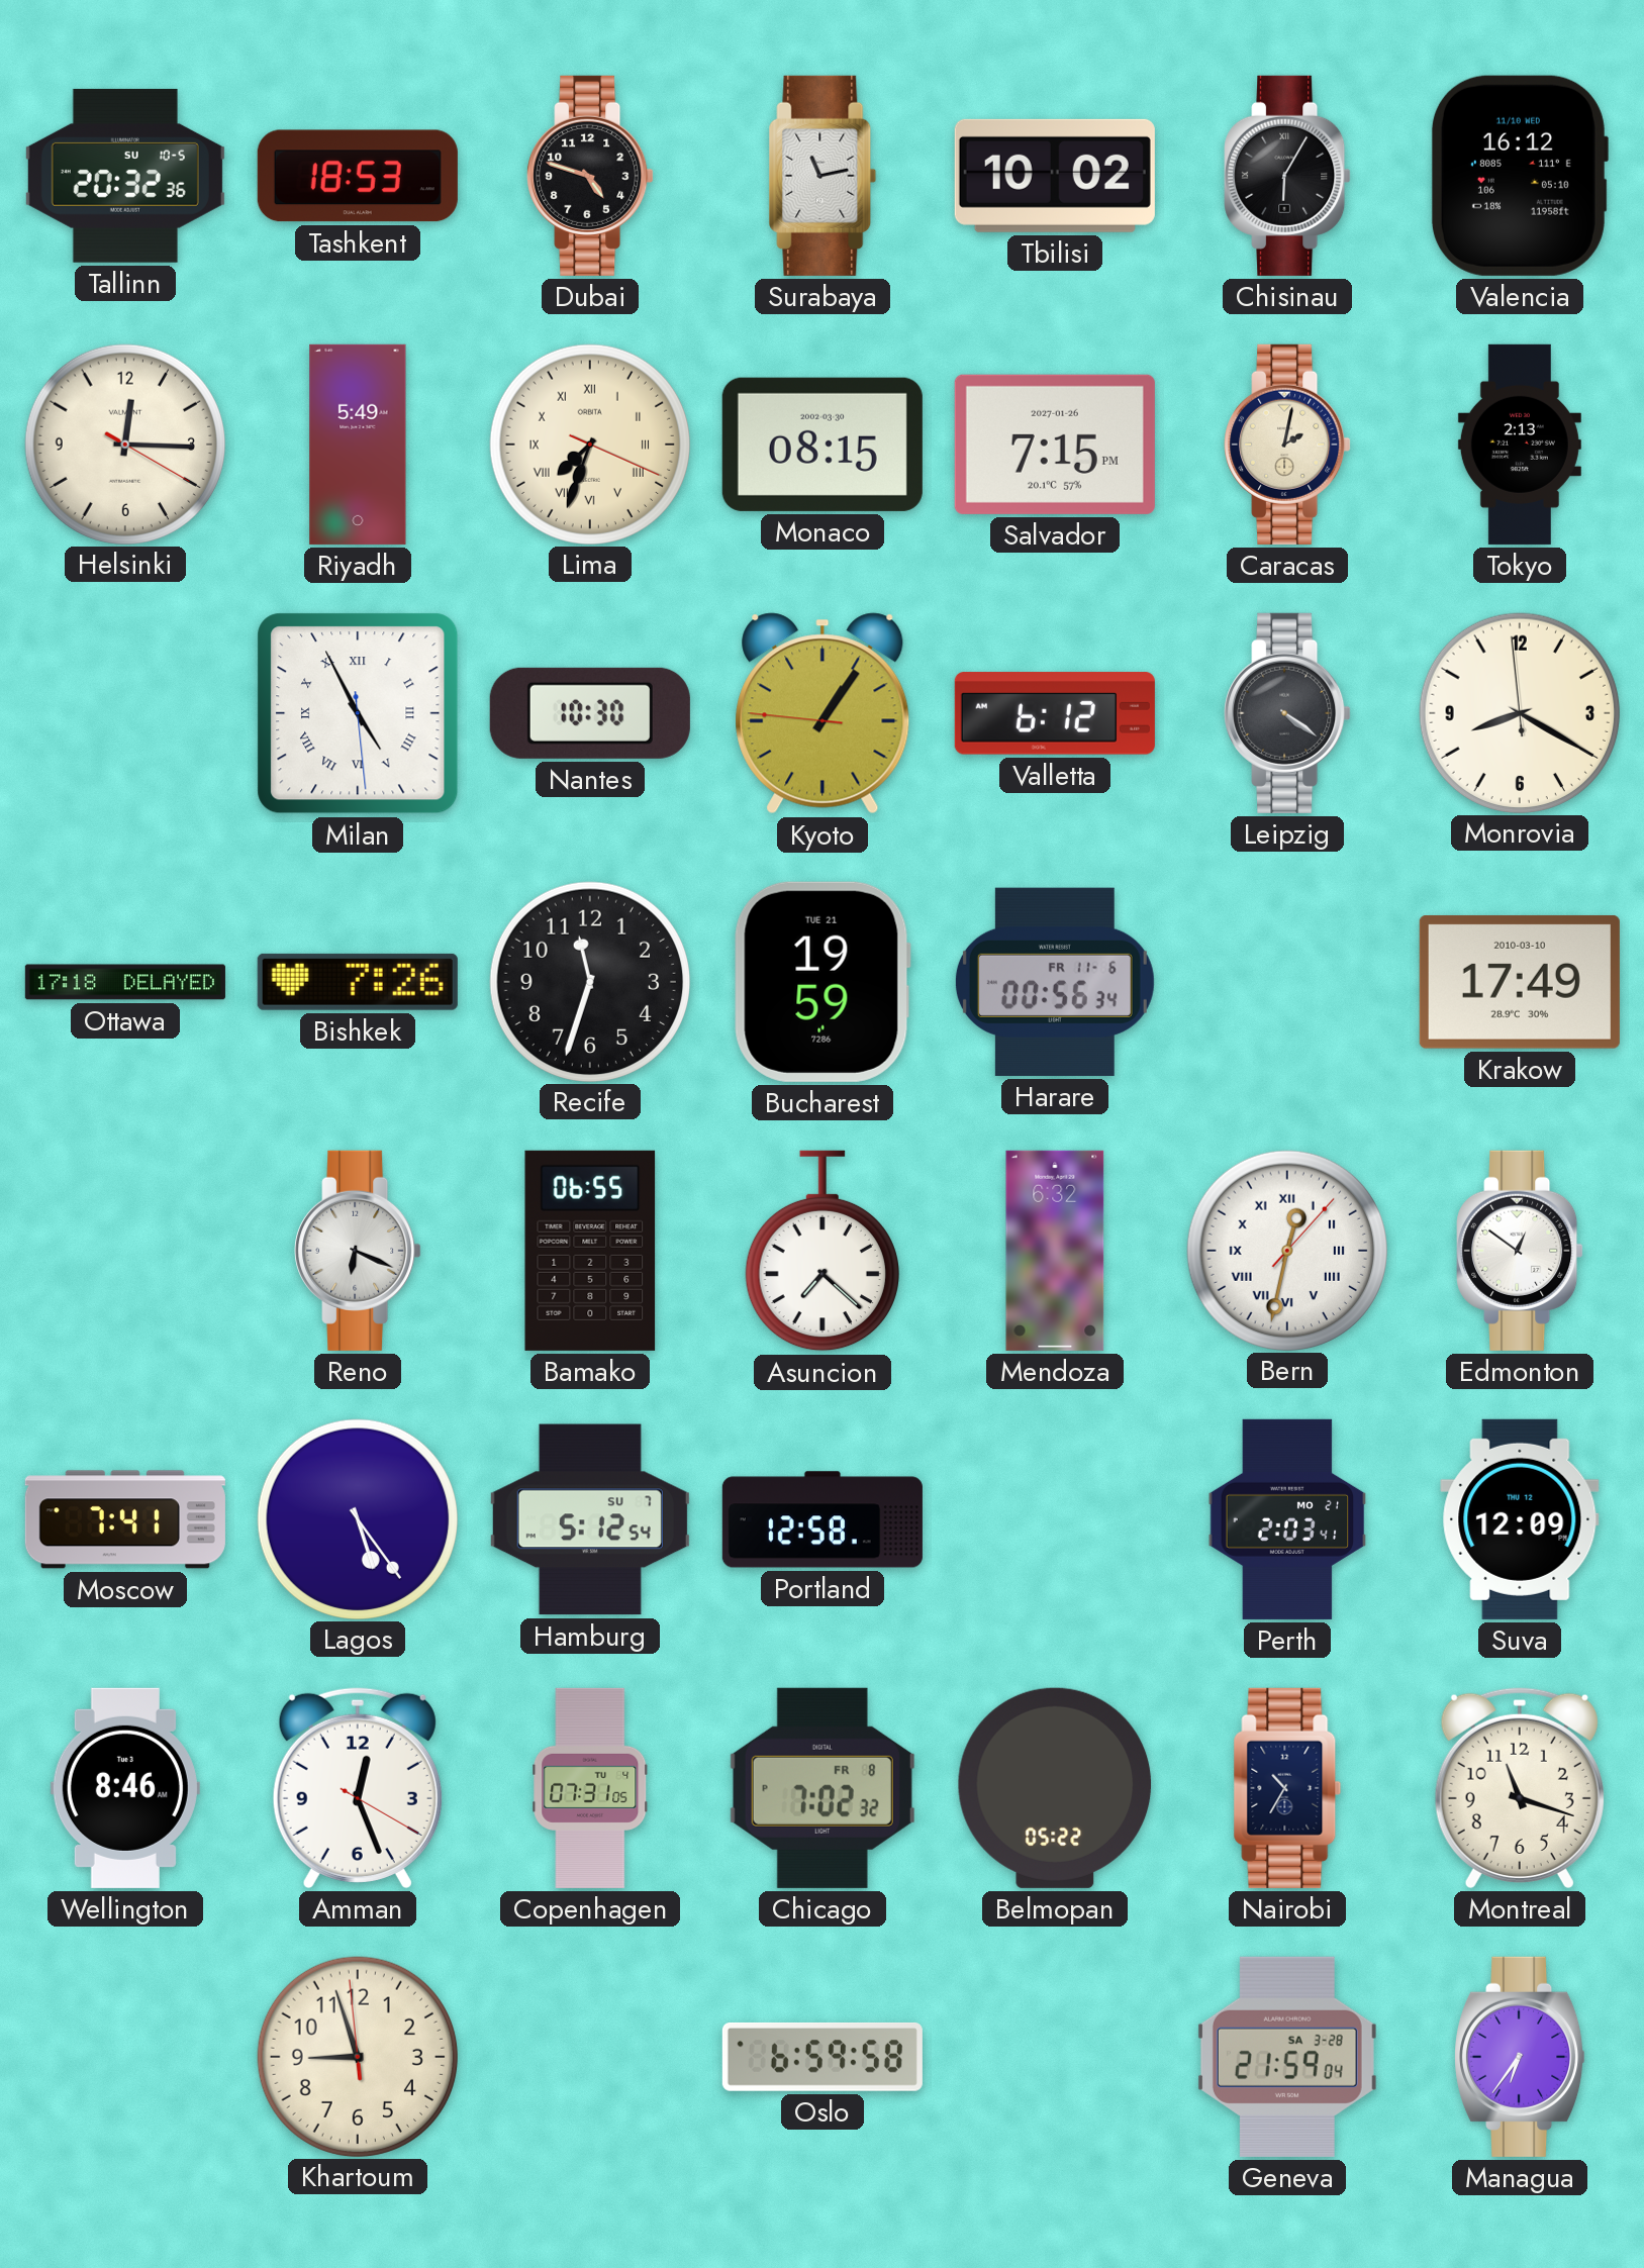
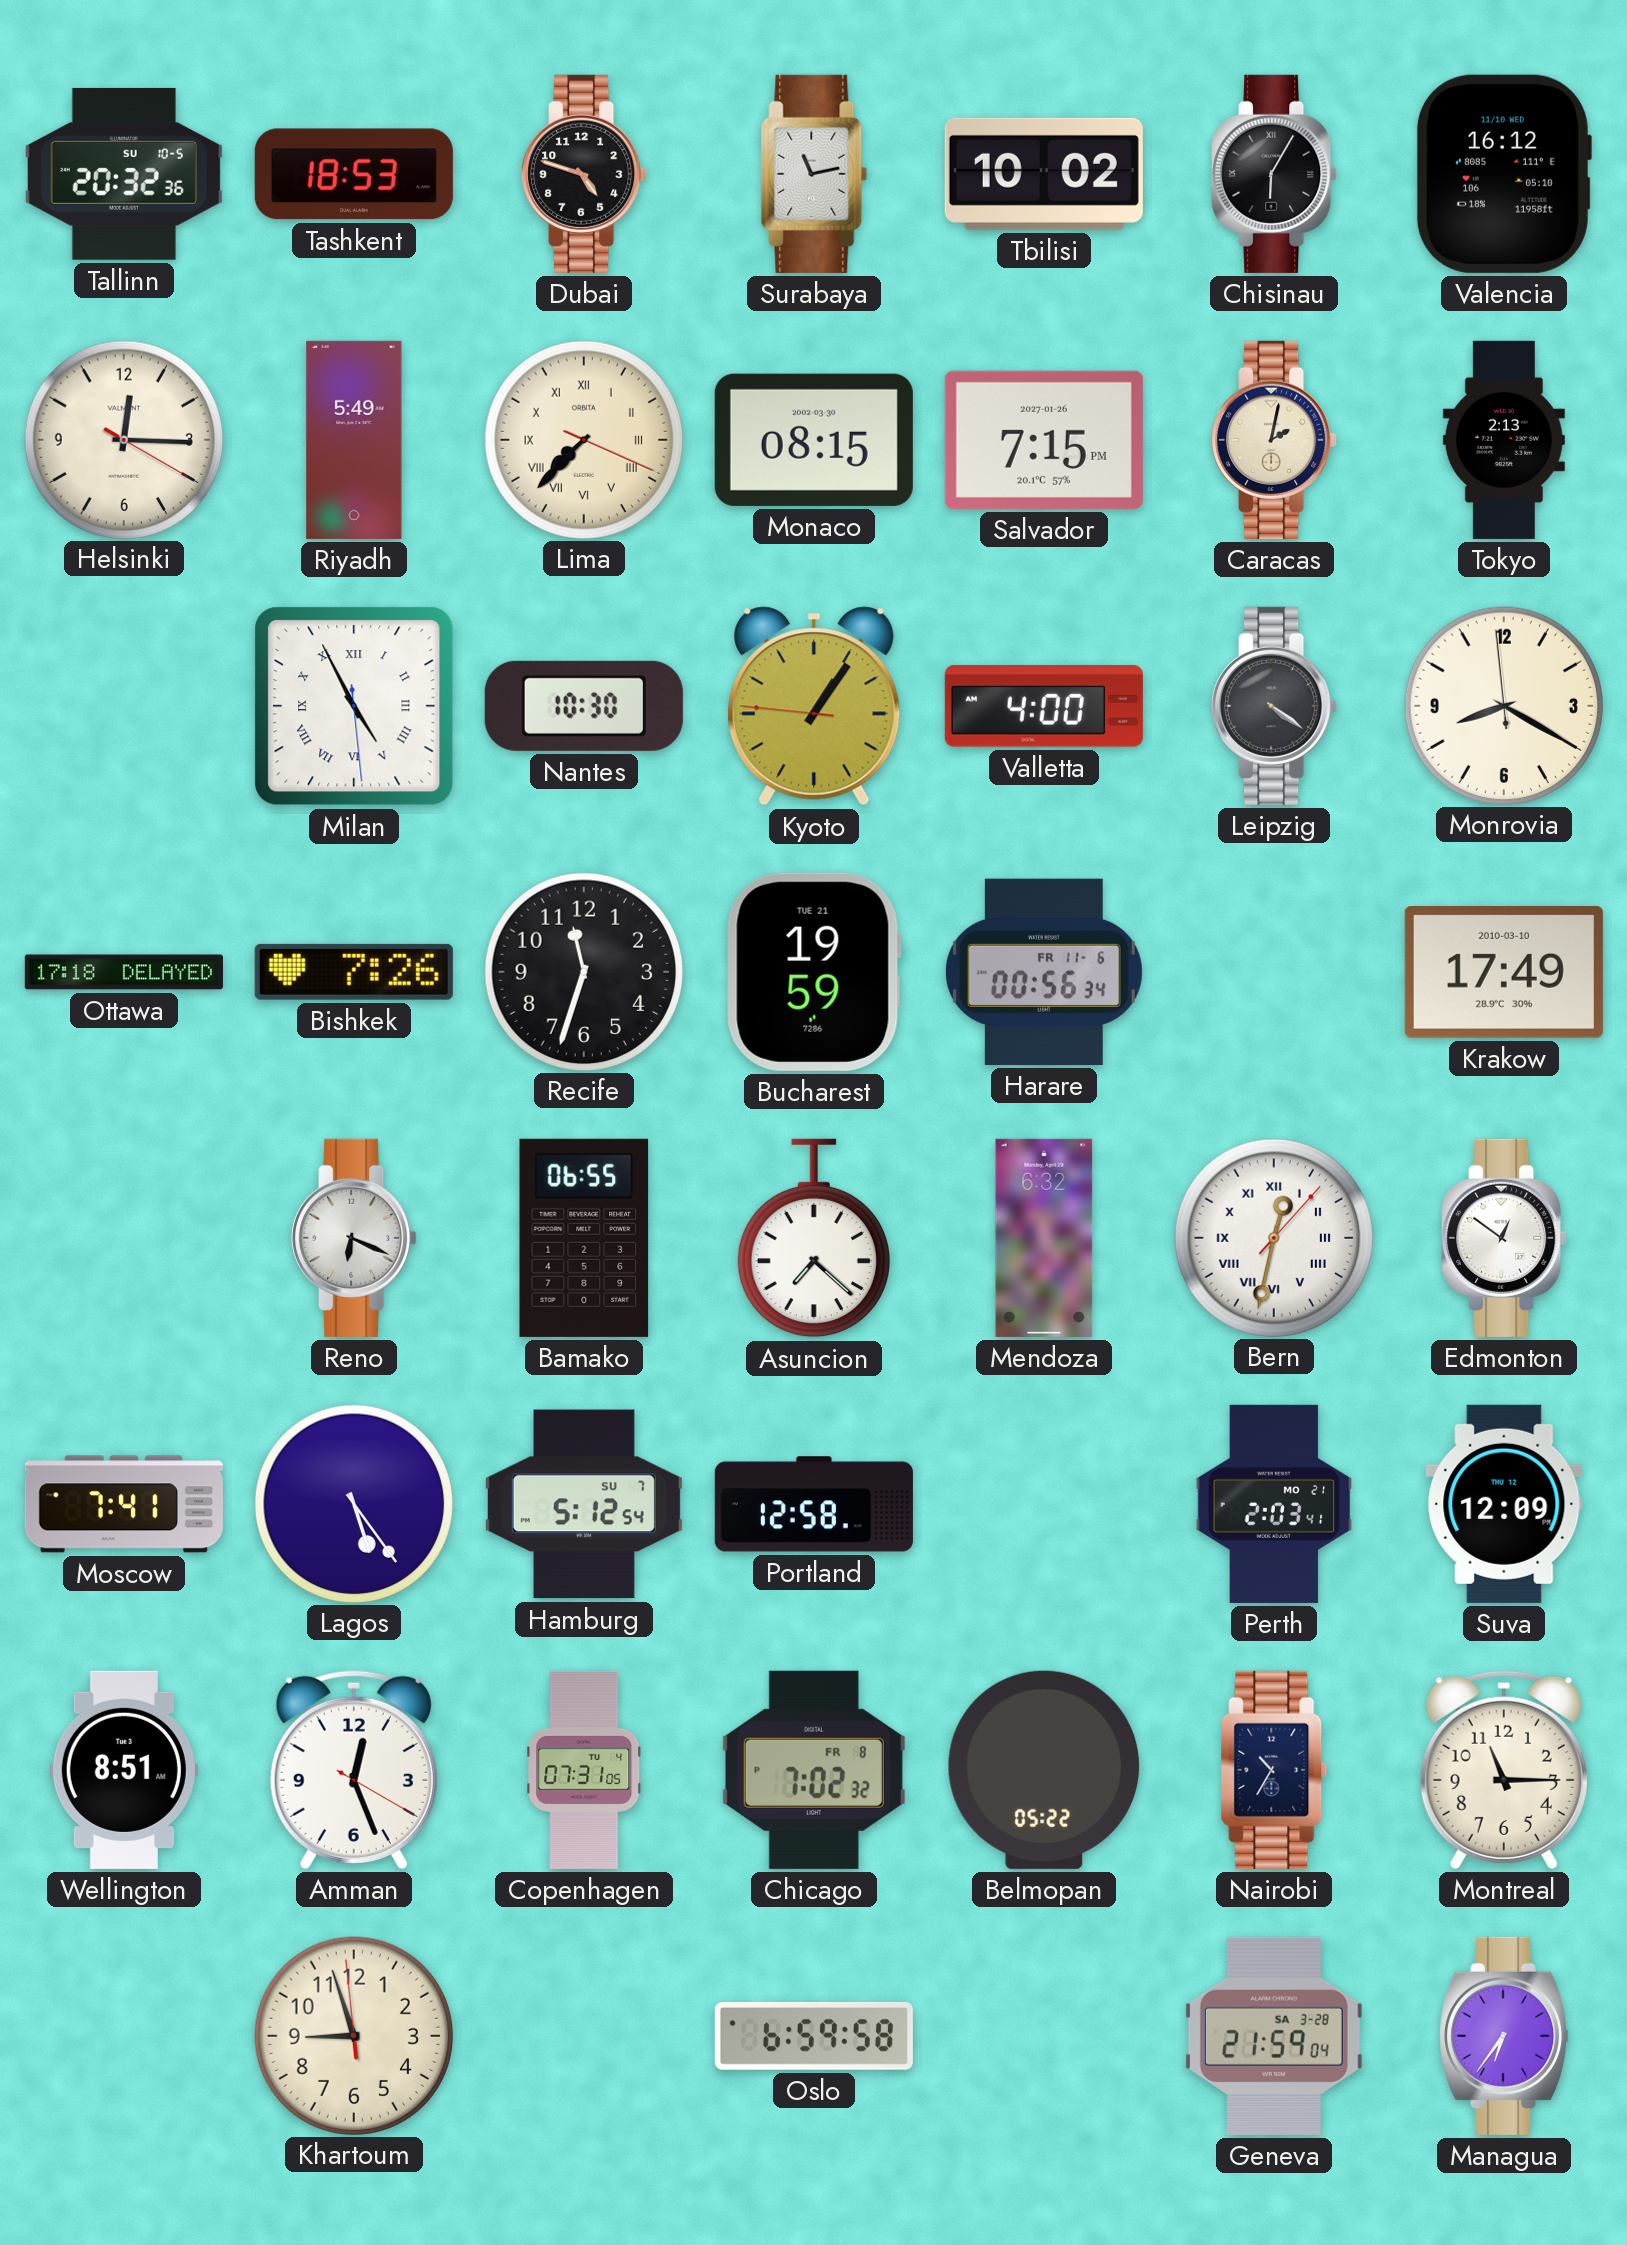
Lima: 7:33 -> 7:37
Valletta: 6:12 -> 4:00
Wellington: 8:46 -> 8:51
Montreal: 11:18 -> 11:15
